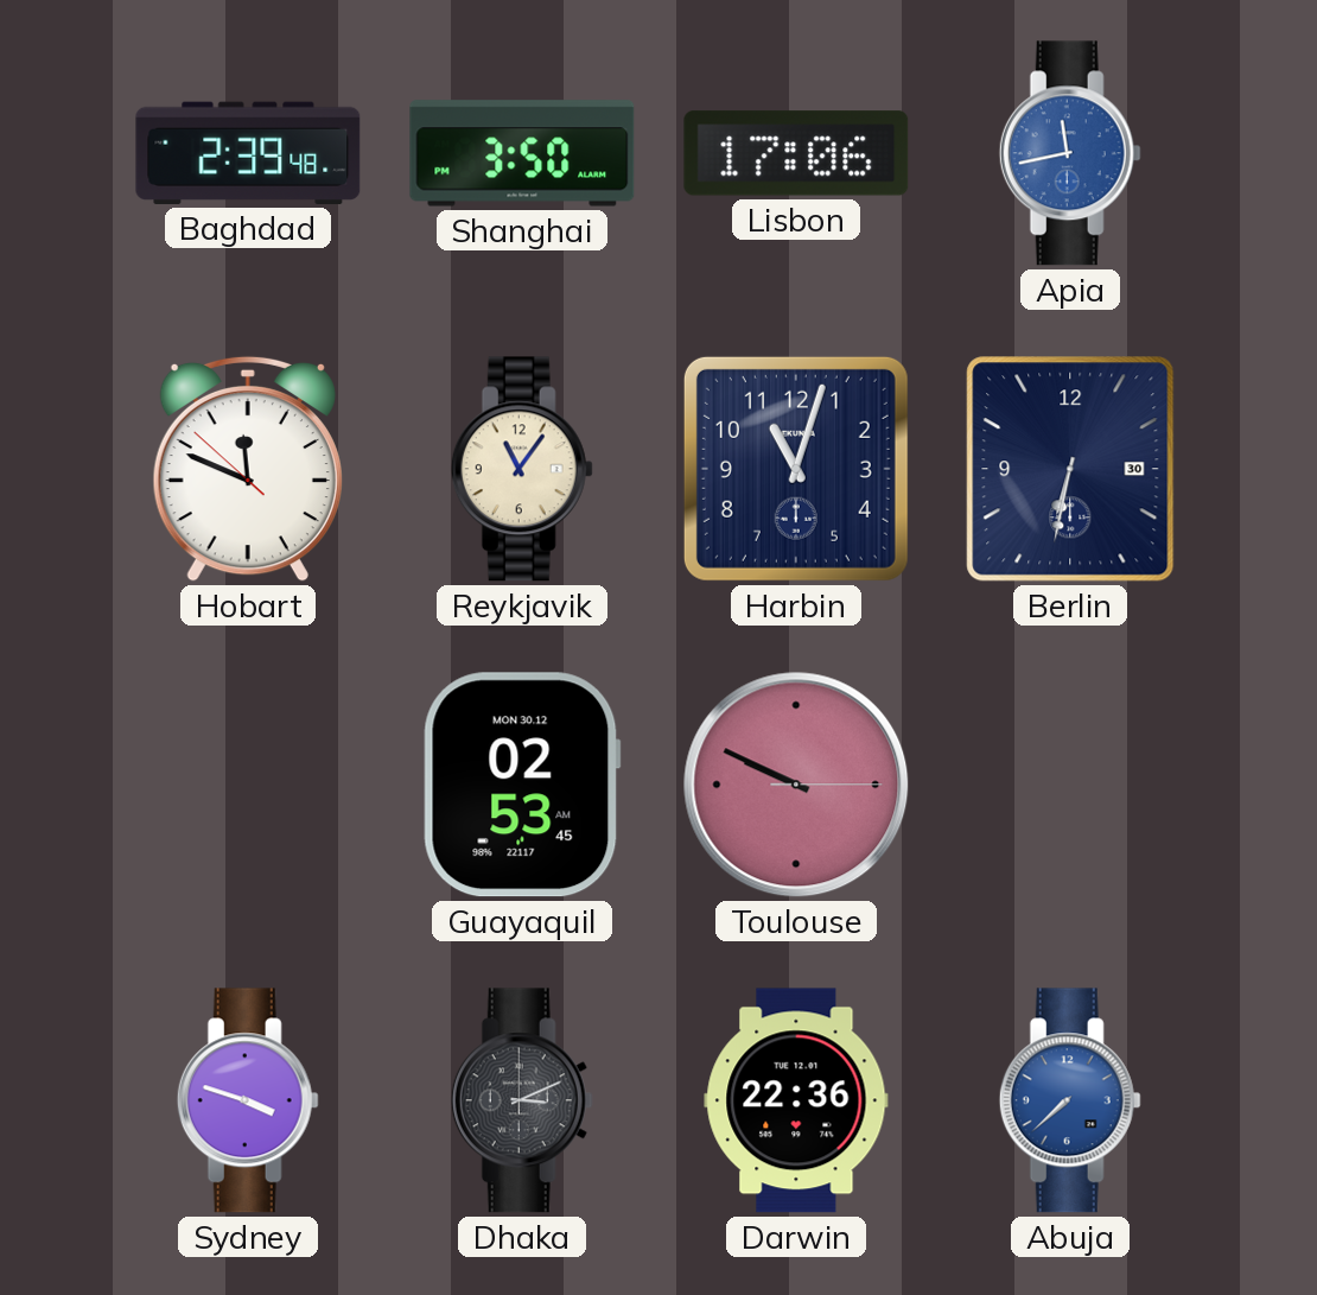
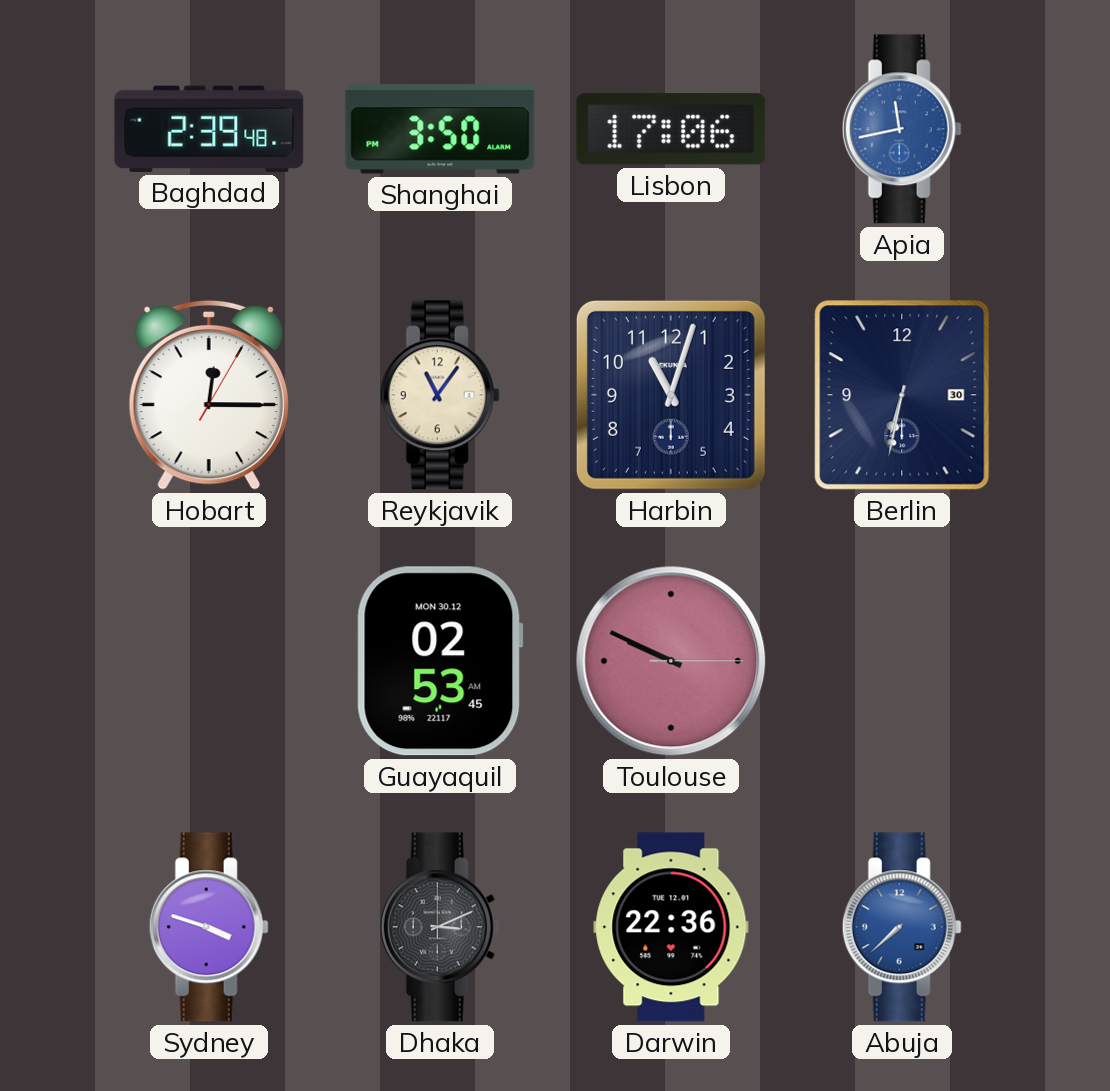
Hobart: 11:48 -> 12:15
